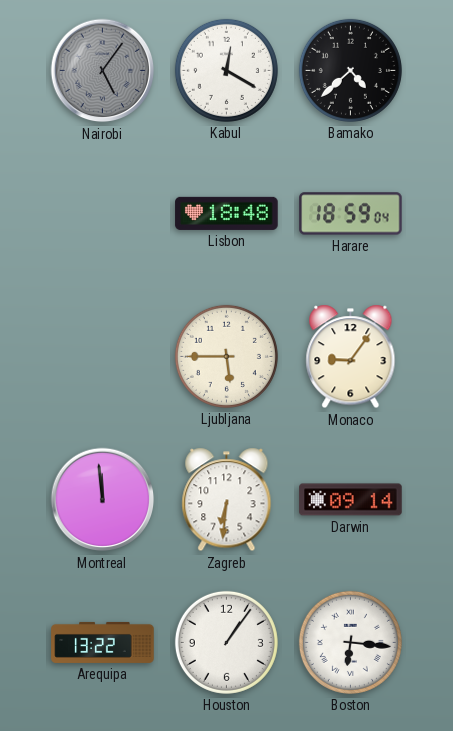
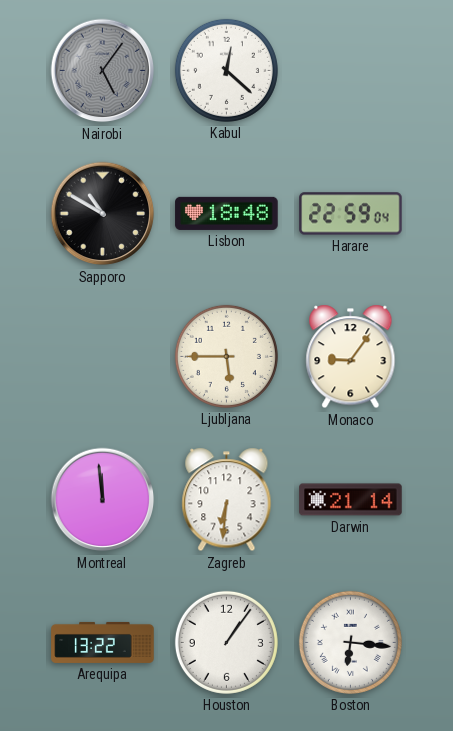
Kabul: 12:20 -> 12:22
Bamako: 4:38 -> none
Sapporo: none -> 10:50
Harare: 18:59 -> 22:59
Darwin: 09:14 -> 21:14
